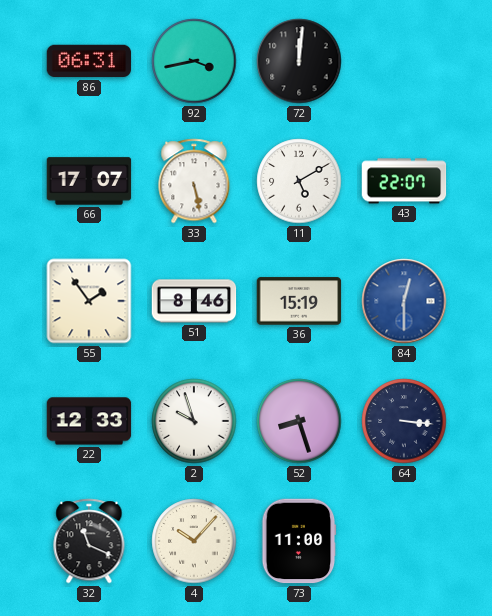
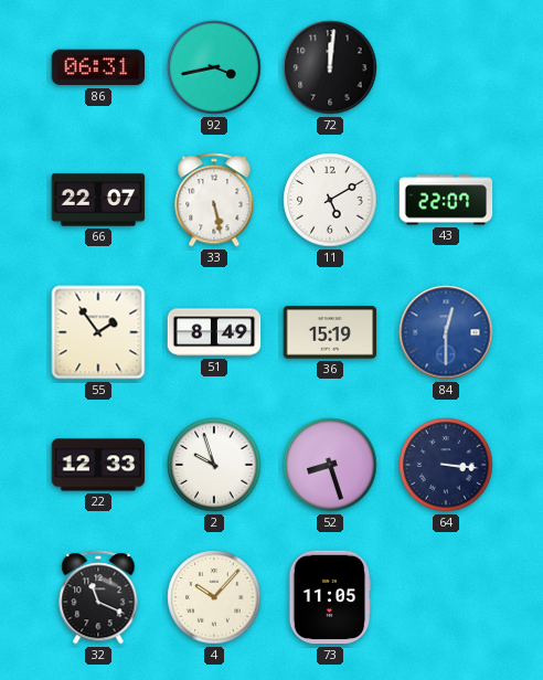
66: 17:07 -> 22:07
51: 8:46 -> 8:49
73: 11:00 -> 11:05
